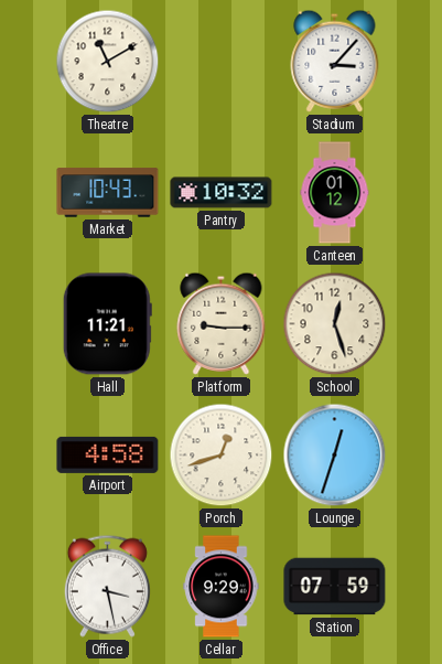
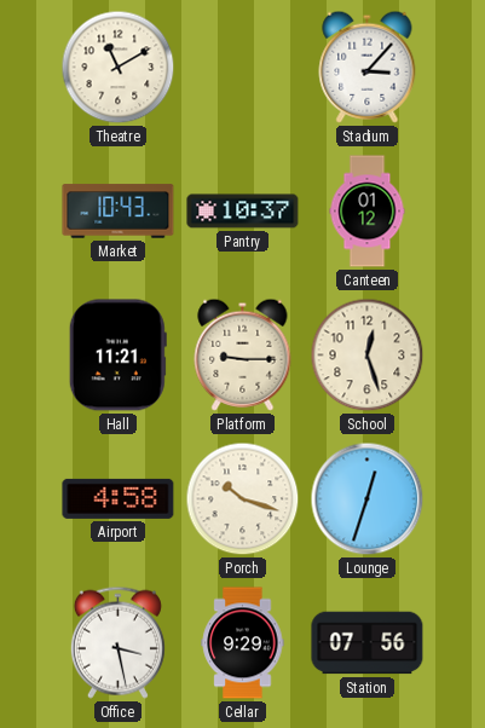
Pantry: 10:32 -> 10:37
Porch: 12:42 -> 10:18
Station: 07:59 -> 07:56
